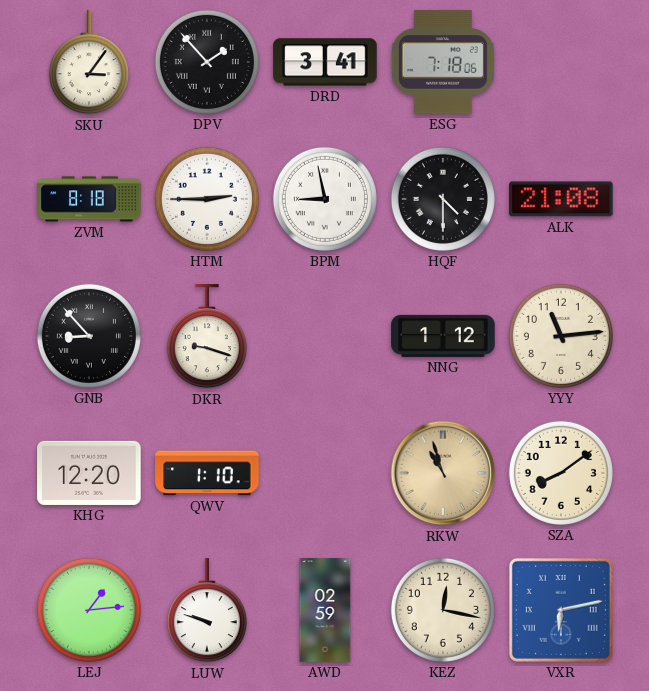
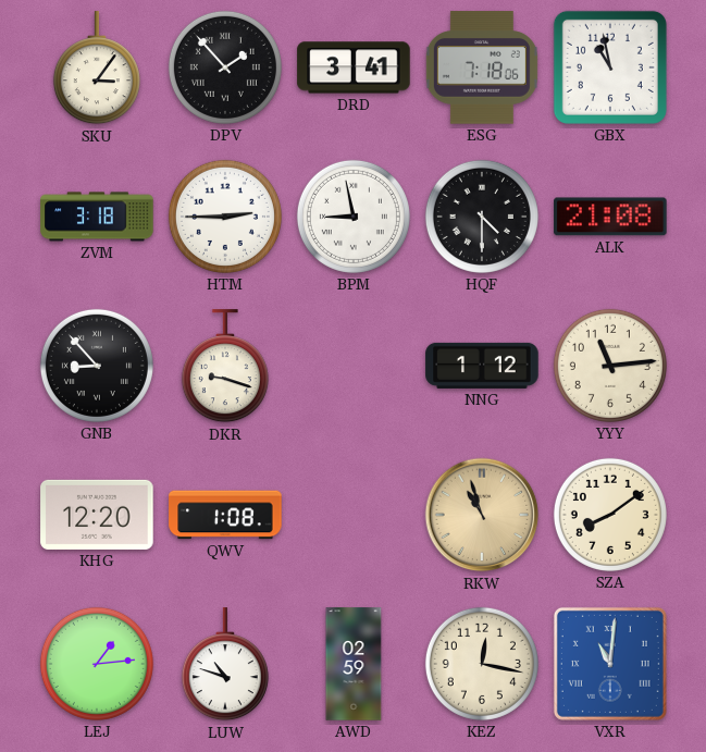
GBX: none -> 10:58
ZVM: 8:18 -> 3:18
QWV: 1:10 -> 1:08
LUW: 9:48 -> 10:48
VXR: 6:13 -> 11:01
